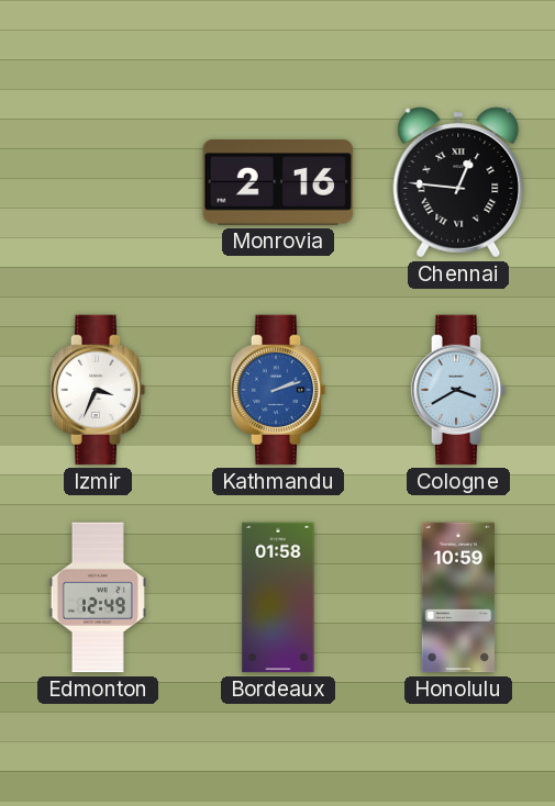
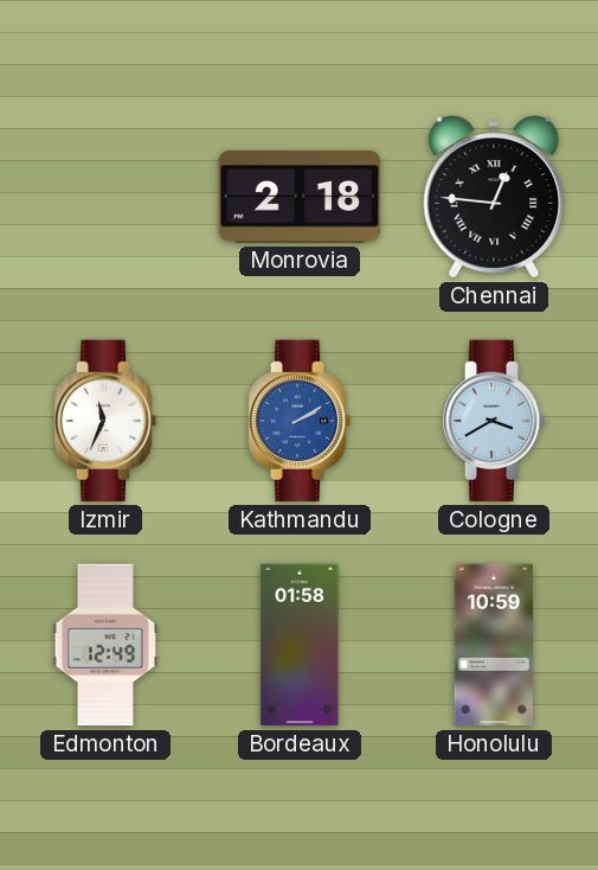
Monrovia: 2:16 -> 2:18
Izmir: 3:34 -> 11:34
Kathmandu: 2:12 -> 2:10
